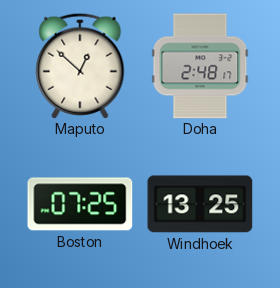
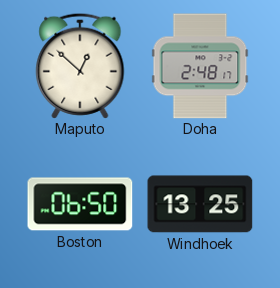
Boston: 07:25 -> 06:50
